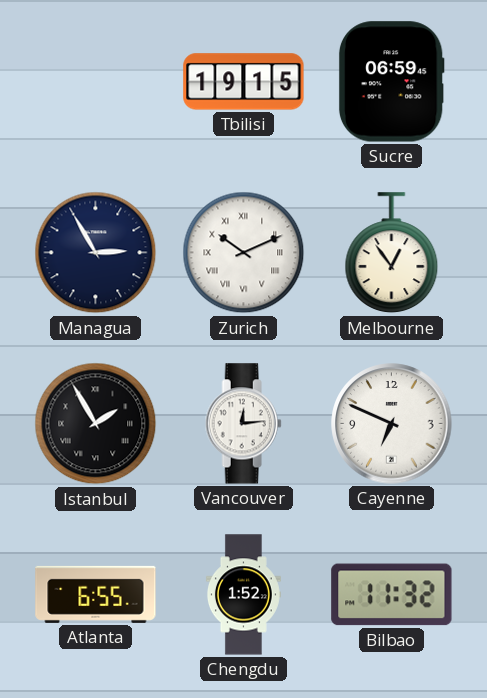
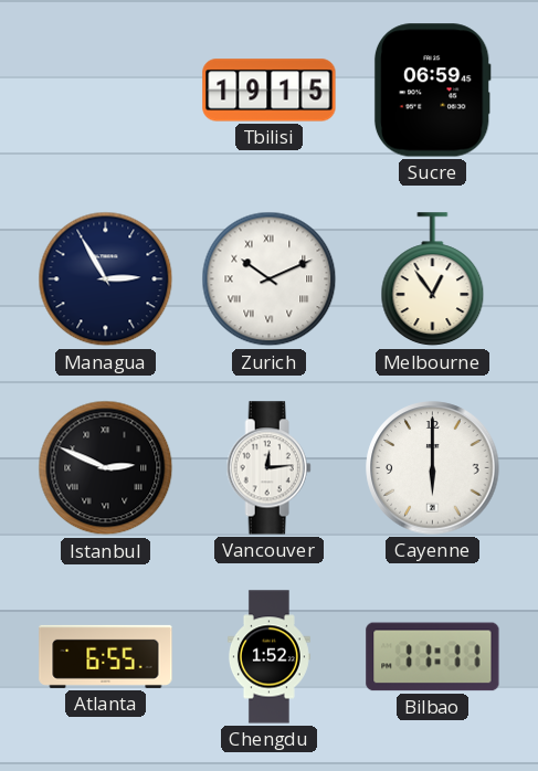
Istanbul: 1:55 -> 2:49
Cayenne: 6:49 -> 6:00
Bilbao: 11:32 -> 11:11
